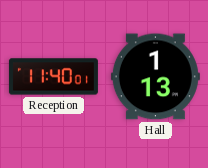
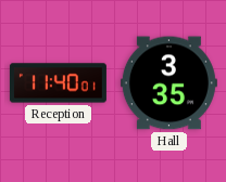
Hall: 1:13 -> 3:35
